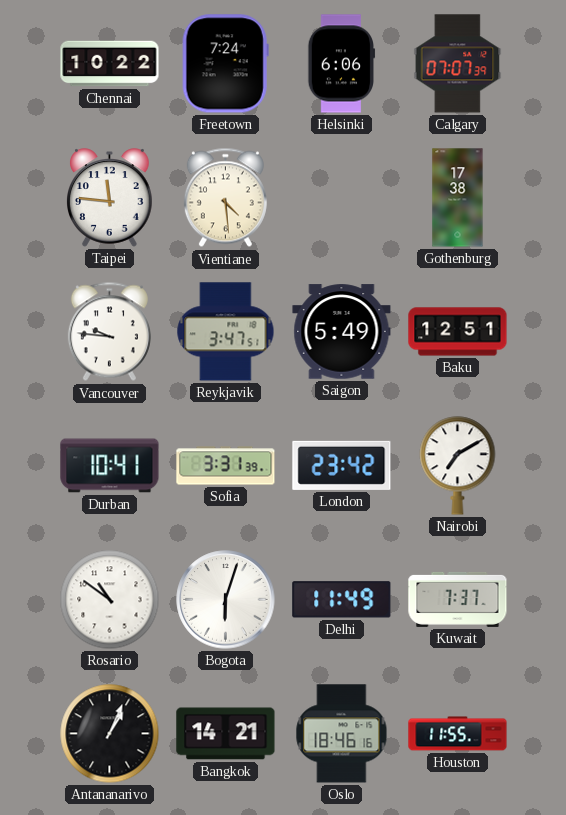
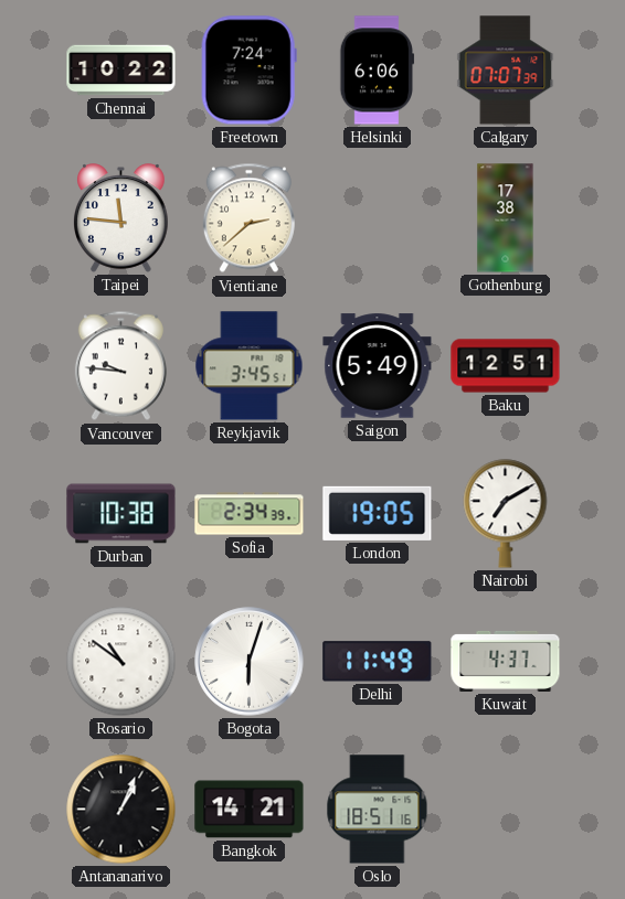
Vientiane: 4:29 -> 2:38
Reykjavik: 3:47 -> 3:45
Durban: 10:41 -> 10:38
Sofia: 3:31 -> 2:34
London: 23:42 -> 19:05
Kuwait: 7:37 -> 4:37
Oslo: 18:46 -> 18:51
Houston: 11:55 -> none
